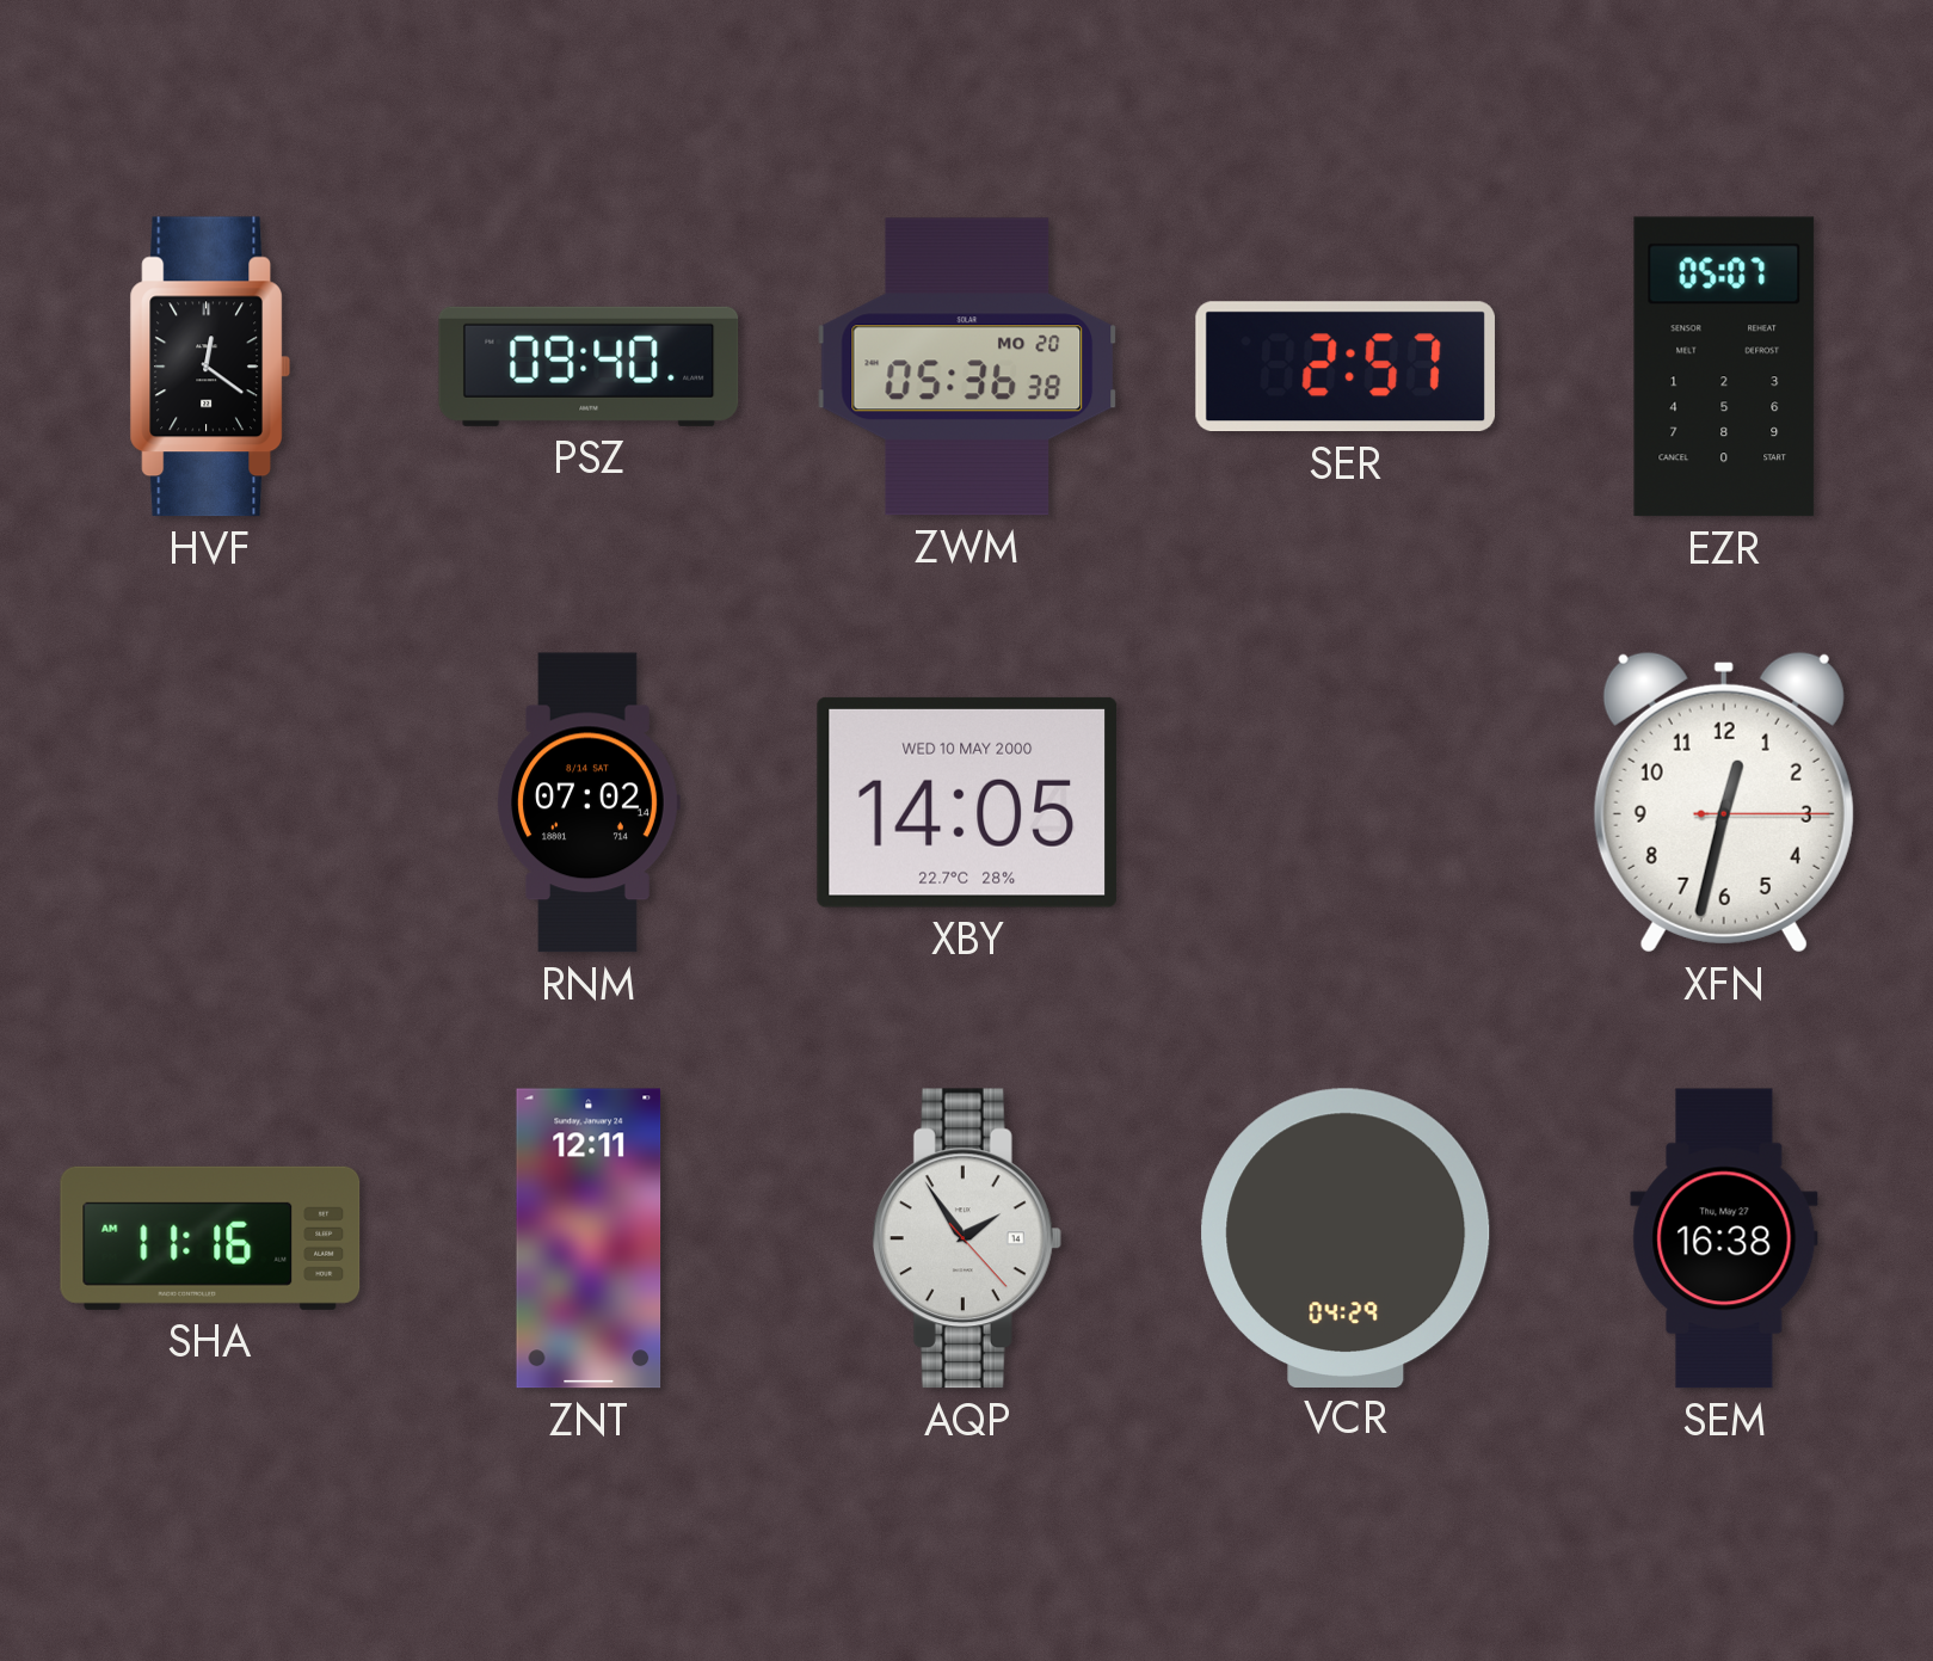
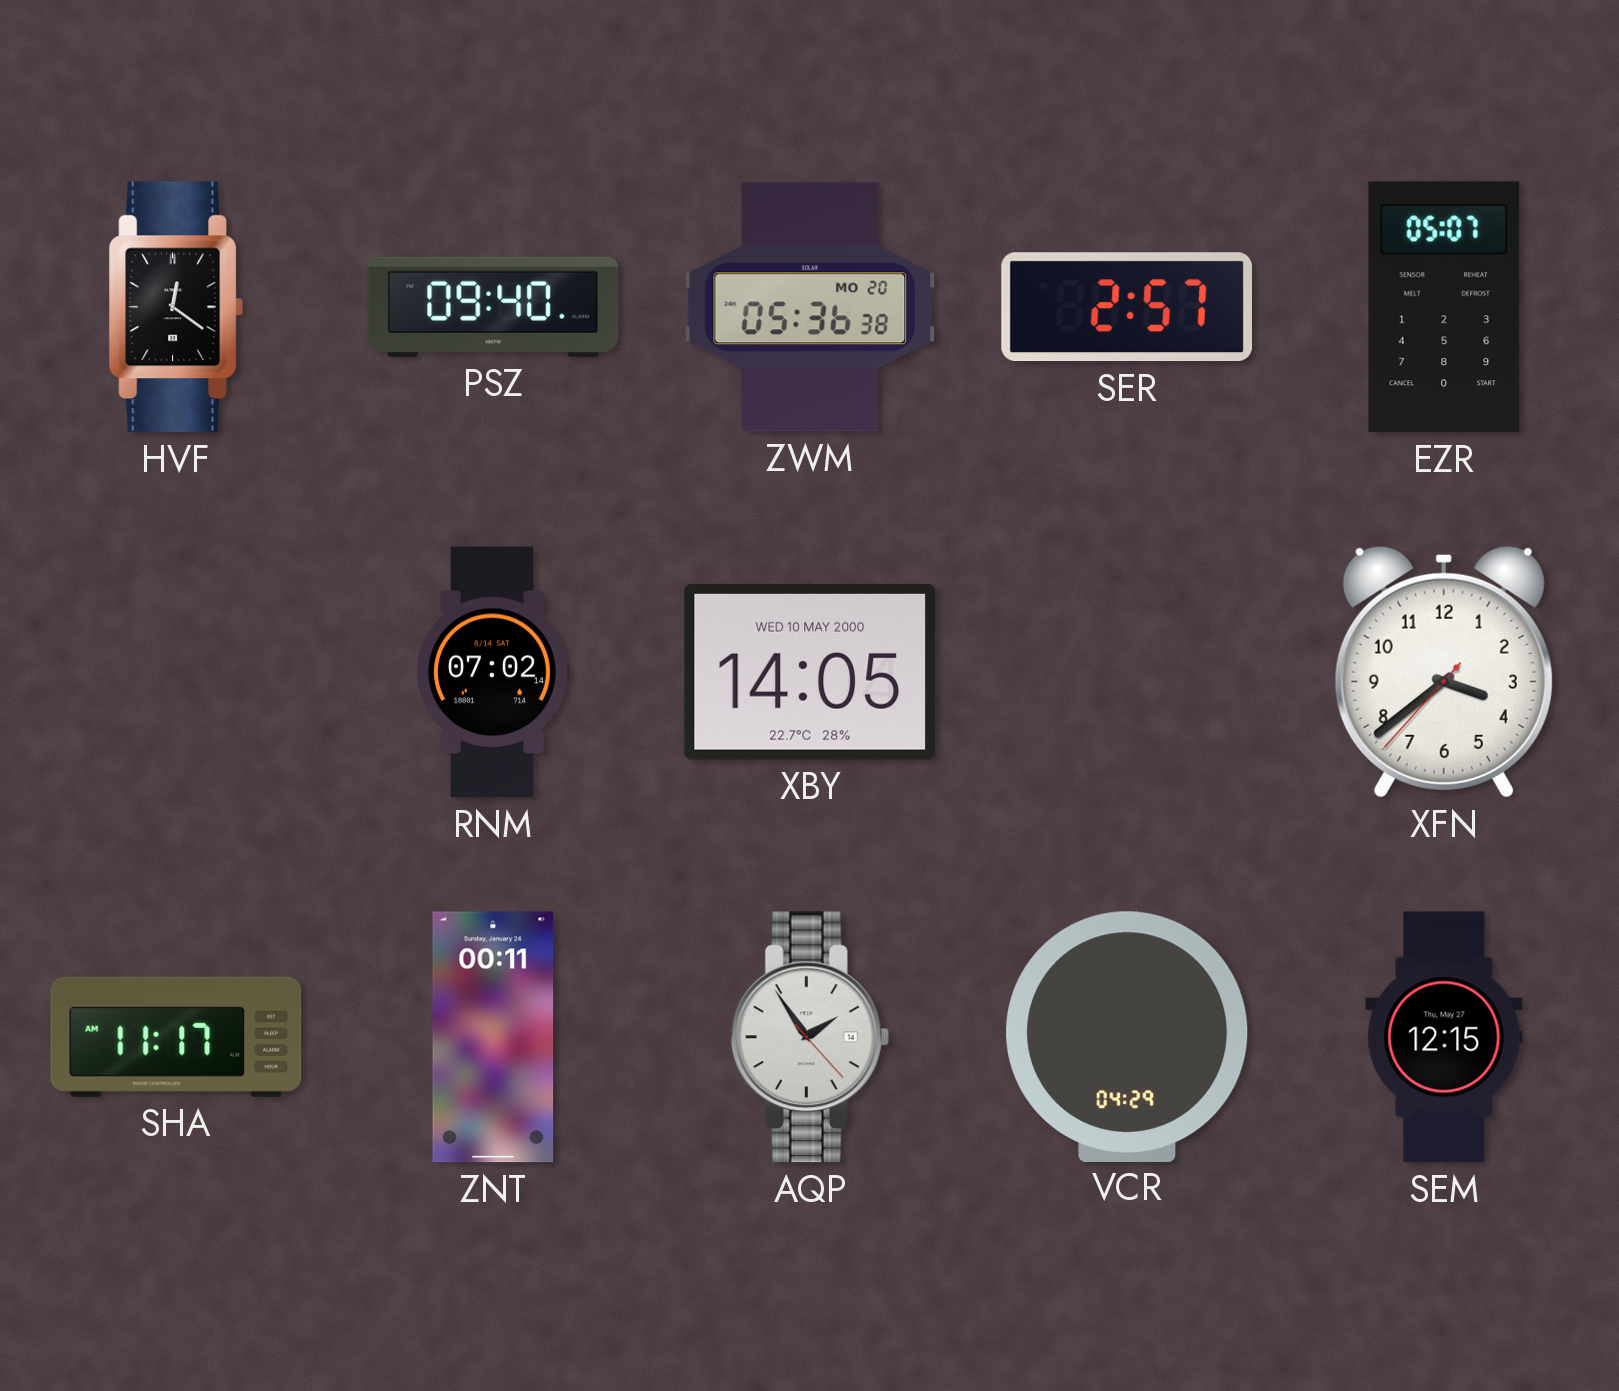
XFN: 12:32 -> 3:38
SHA: 11:16 -> 11:17
ZNT: 12:11 -> 00:11
SEM: 16:38 -> 12:15
